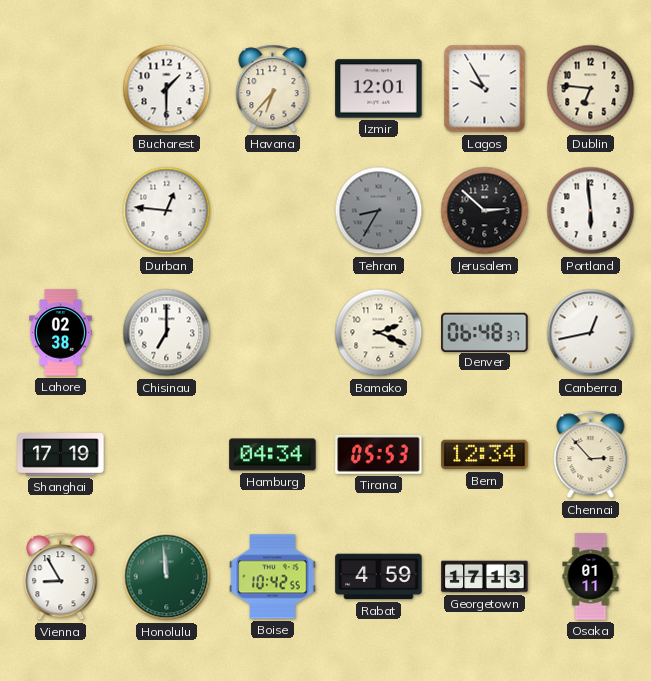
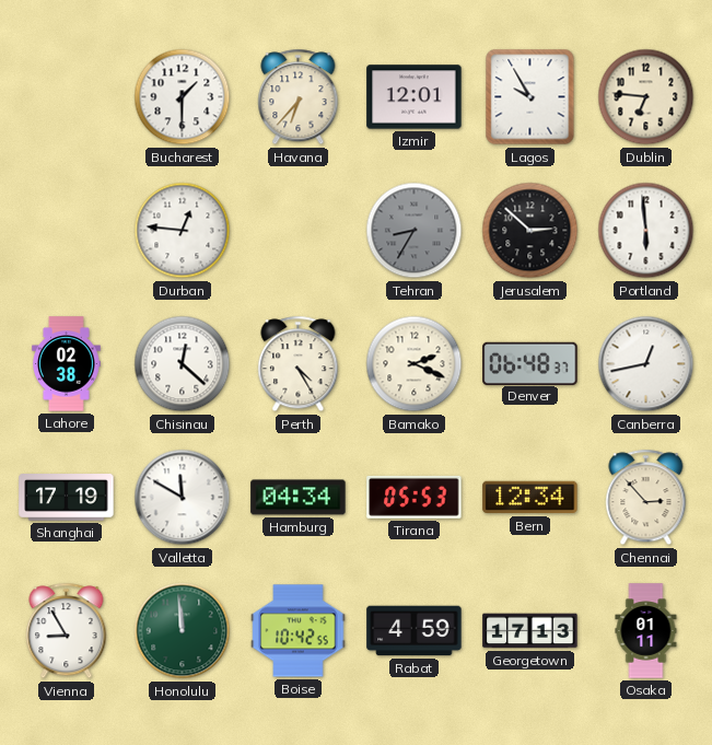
Chisinau: 7:00 -> 12:22
Perth: none -> 4:25
Valletta: none -> 11:50
